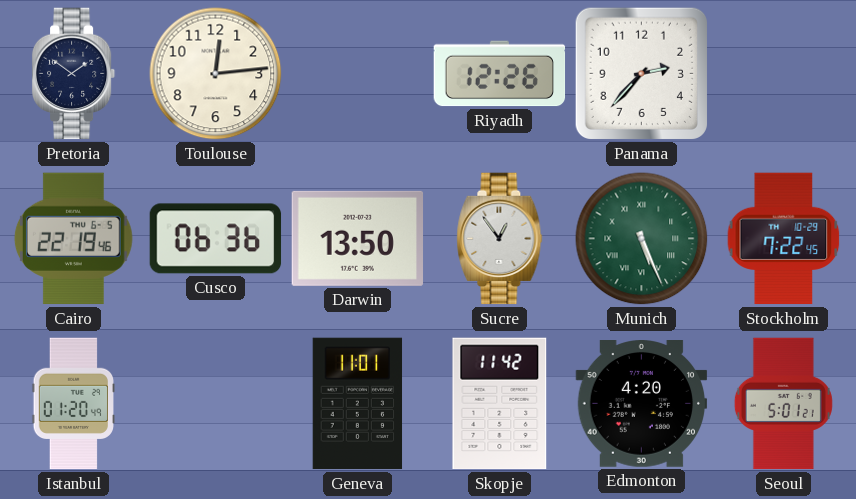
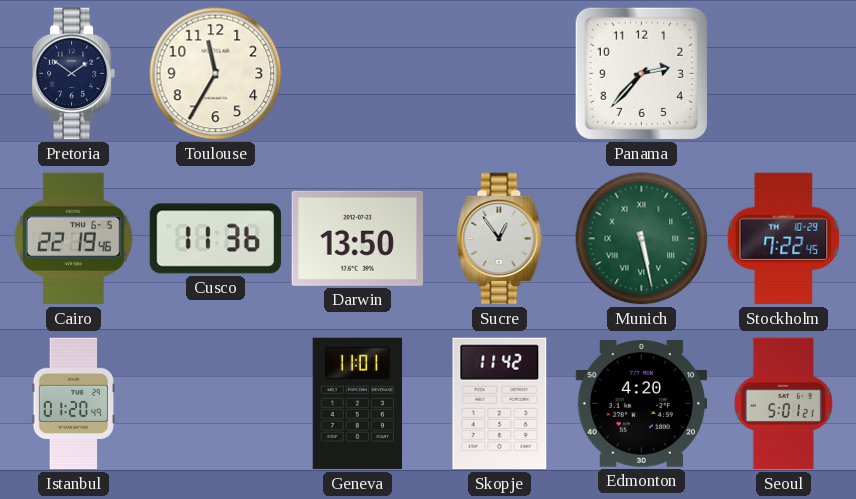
Toulouse: 12:14 -> 11:35
Riyadh: 12:26 -> none
Cusco: 06:36 -> 11:36
Munich: 5:26 -> 5:28
